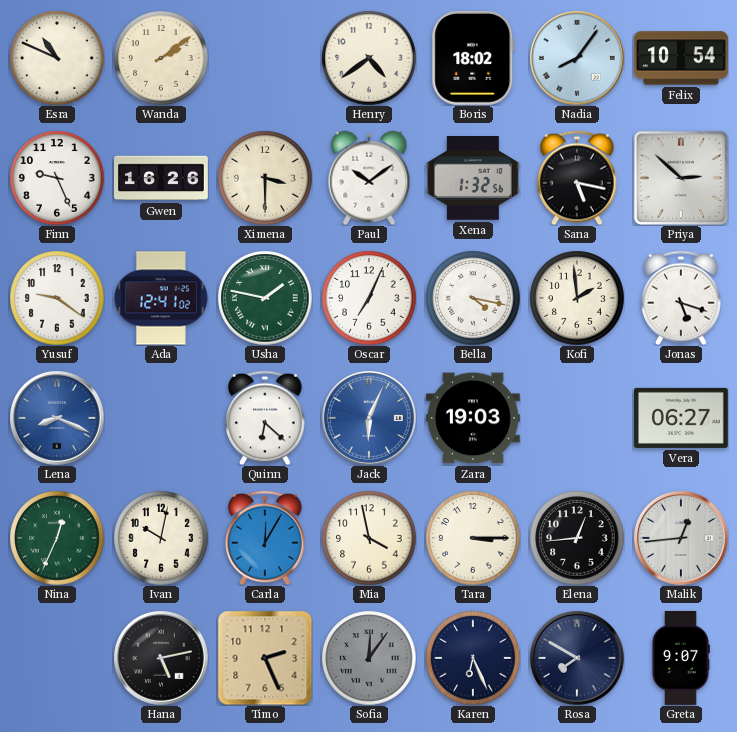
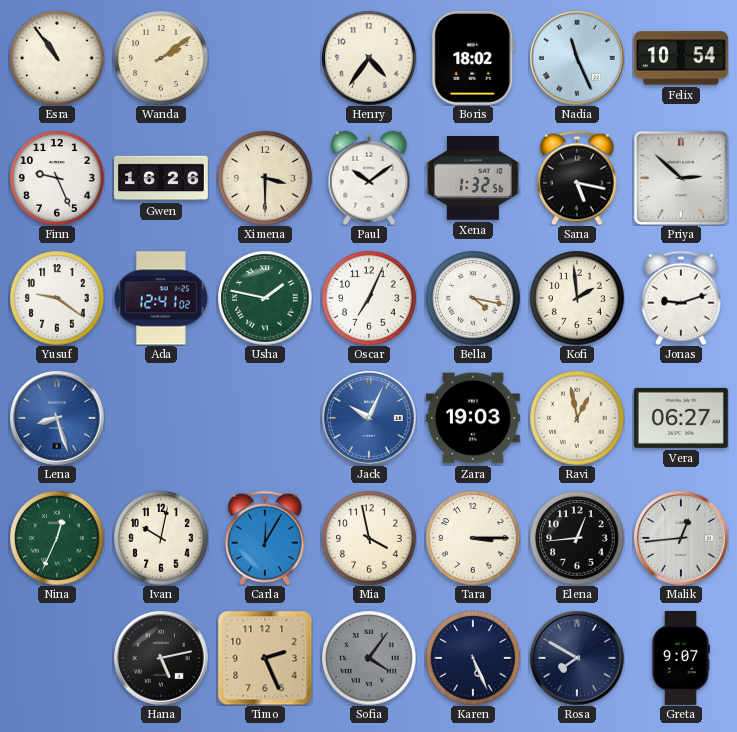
Esra: 10:49 -> 10:54
Henry: 4:39 -> 4:36
Nadia: 8:06 -> 11:26
Jonas: 5:18 -> 9:12
Lena: 8:19 -> 8:27
Quinn: 6:22 -> none
Jack: 6:04 -> 10:04
Ravi: none -> 12:58
Sofia: 12:06 -> 4:06
Karen: 6:26 -> 5:26
